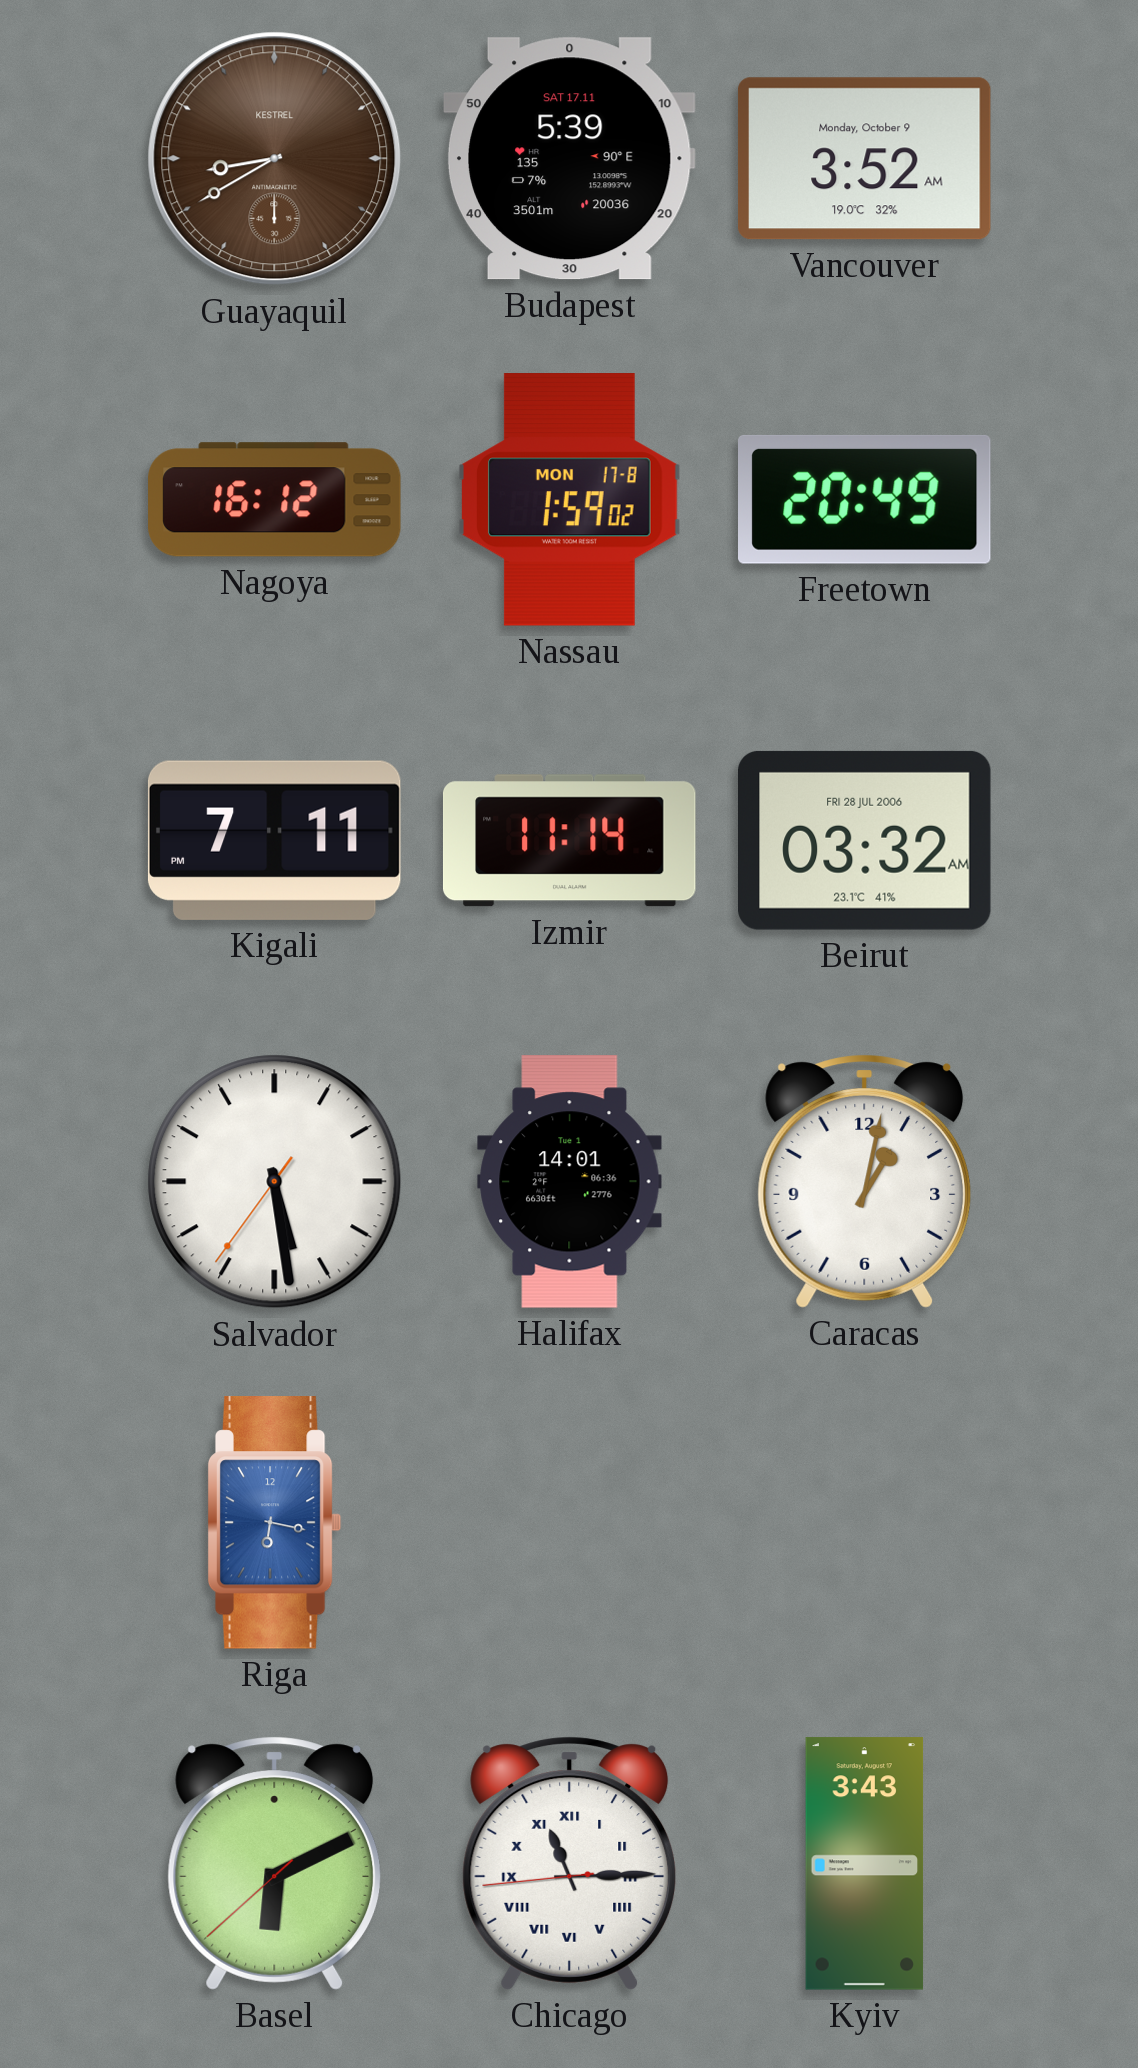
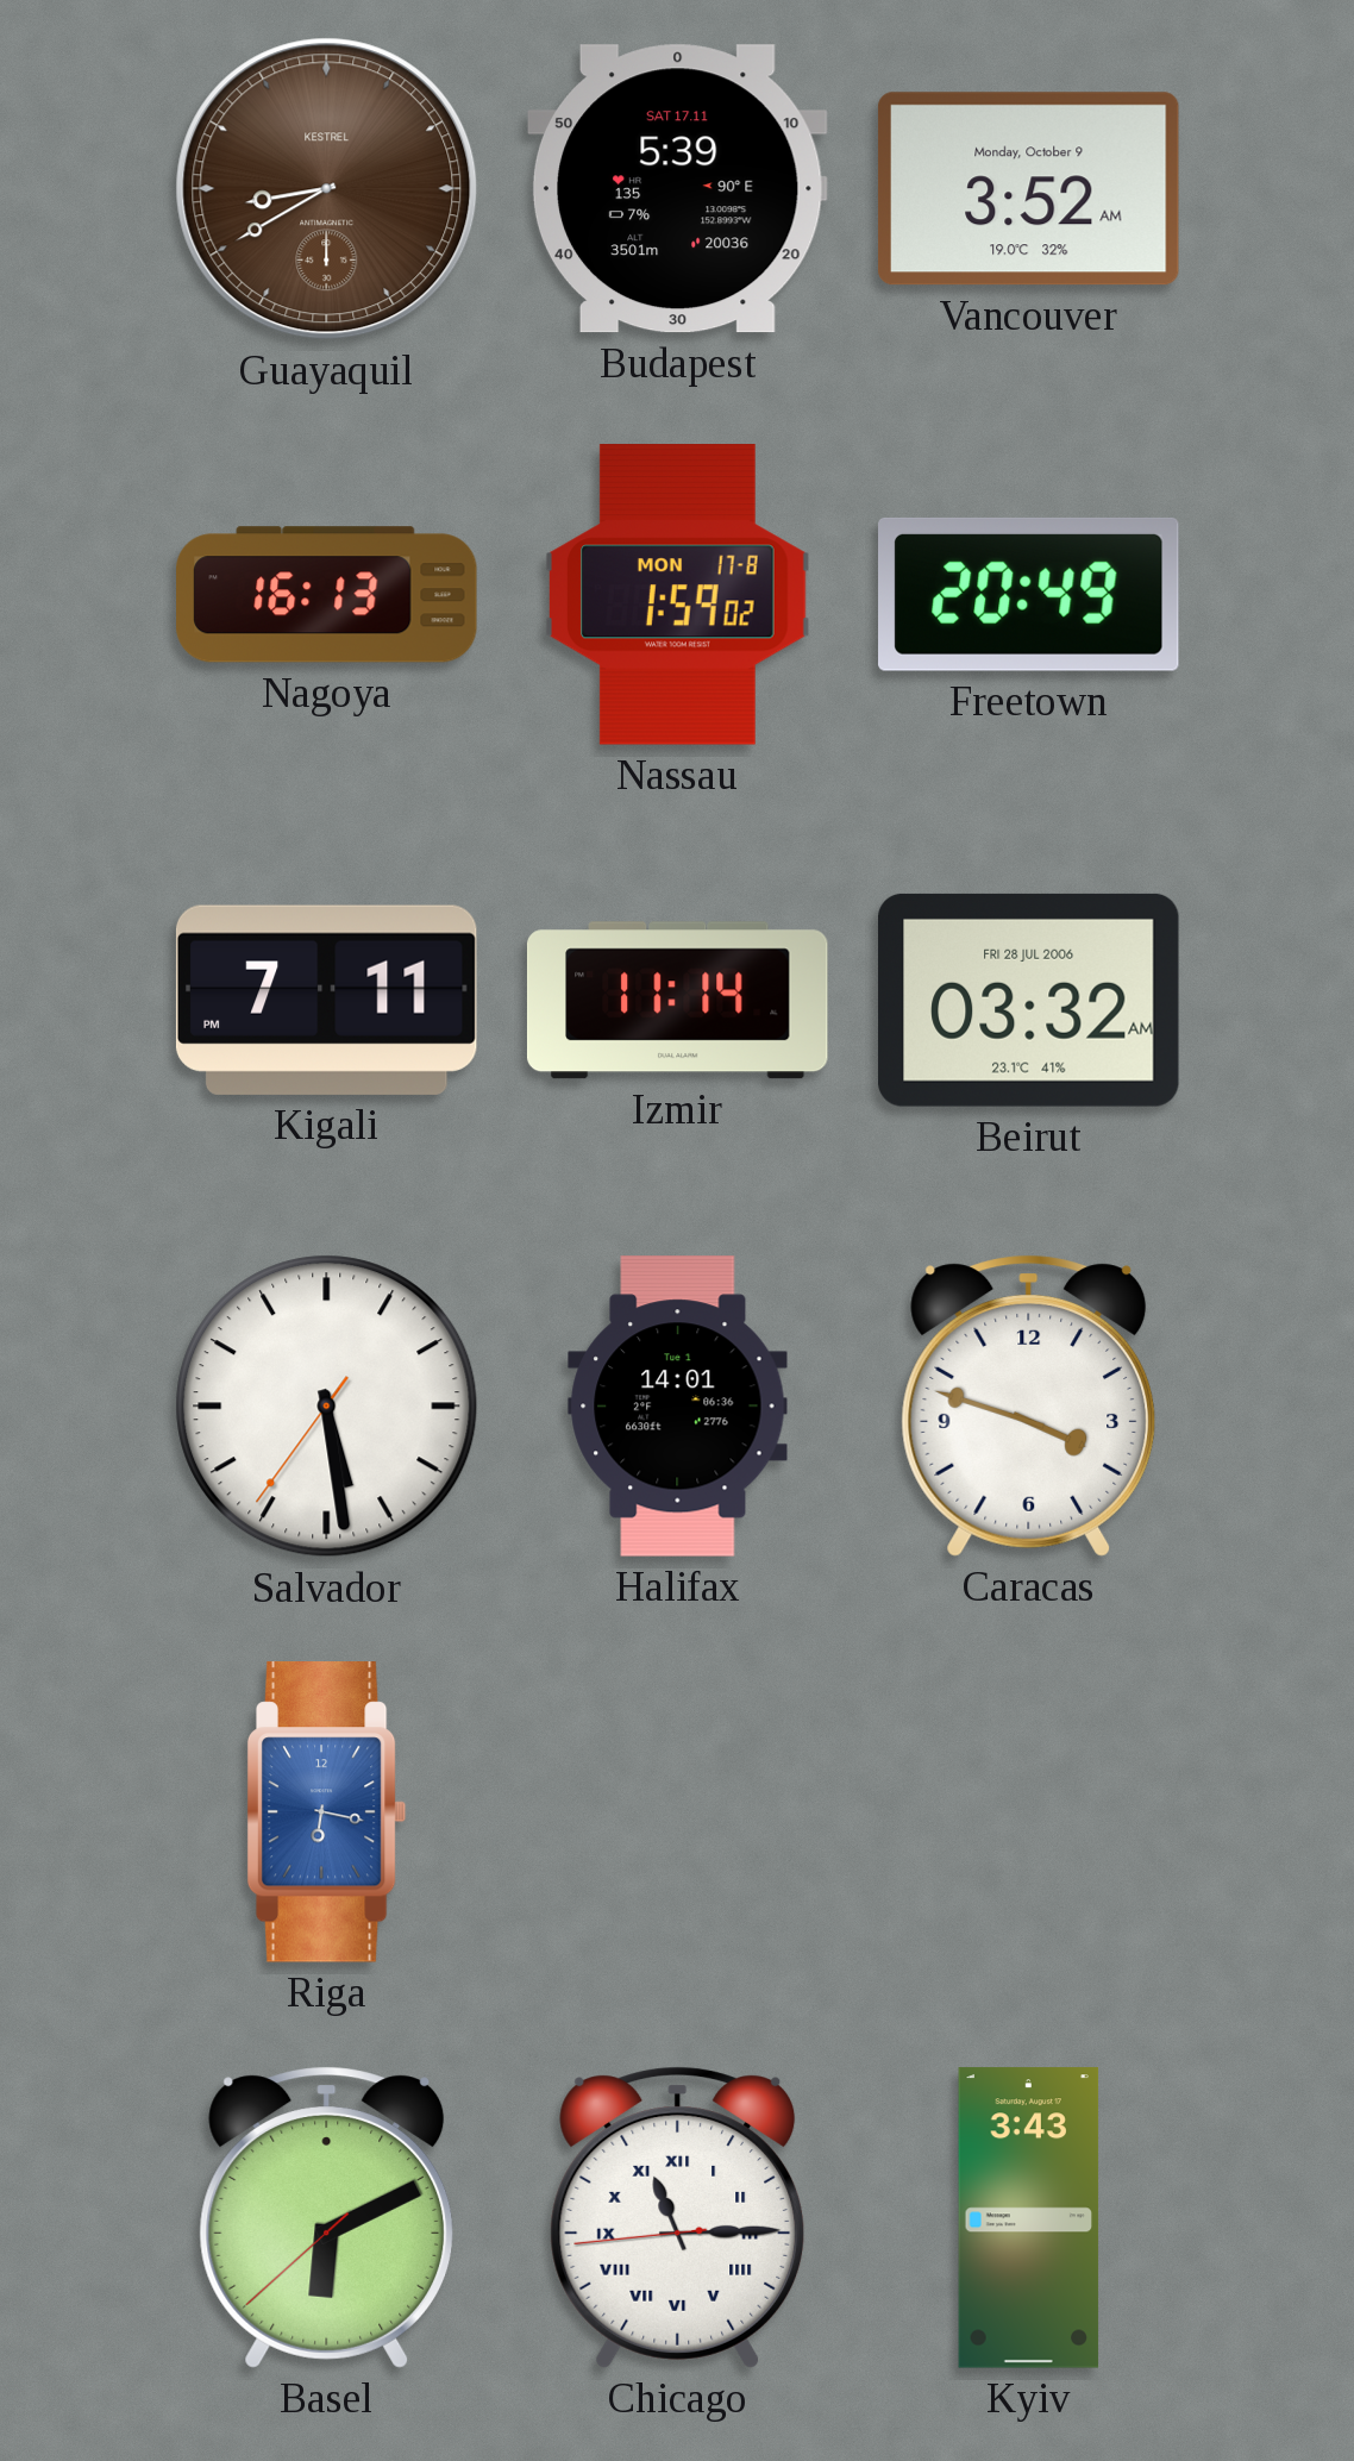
Nagoya: 16:12 -> 16:13
Caracas: 1:02 -> 3:48
